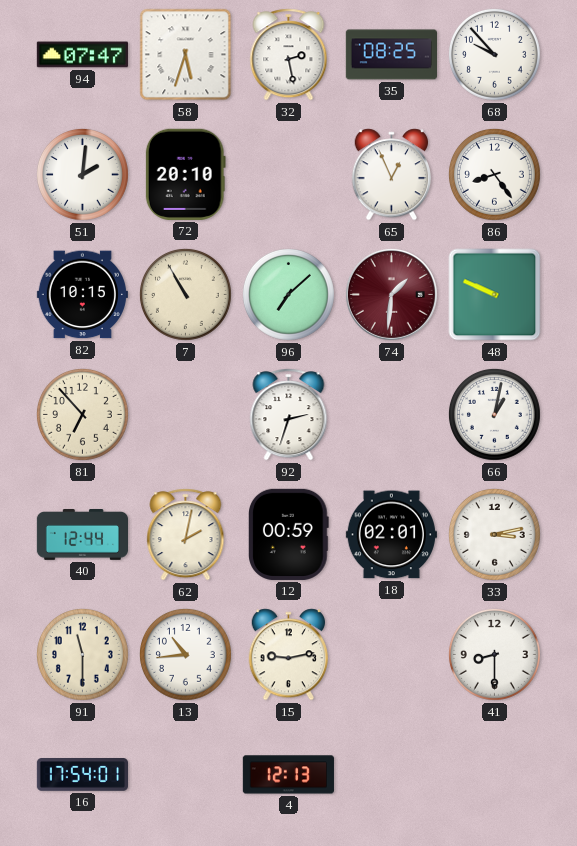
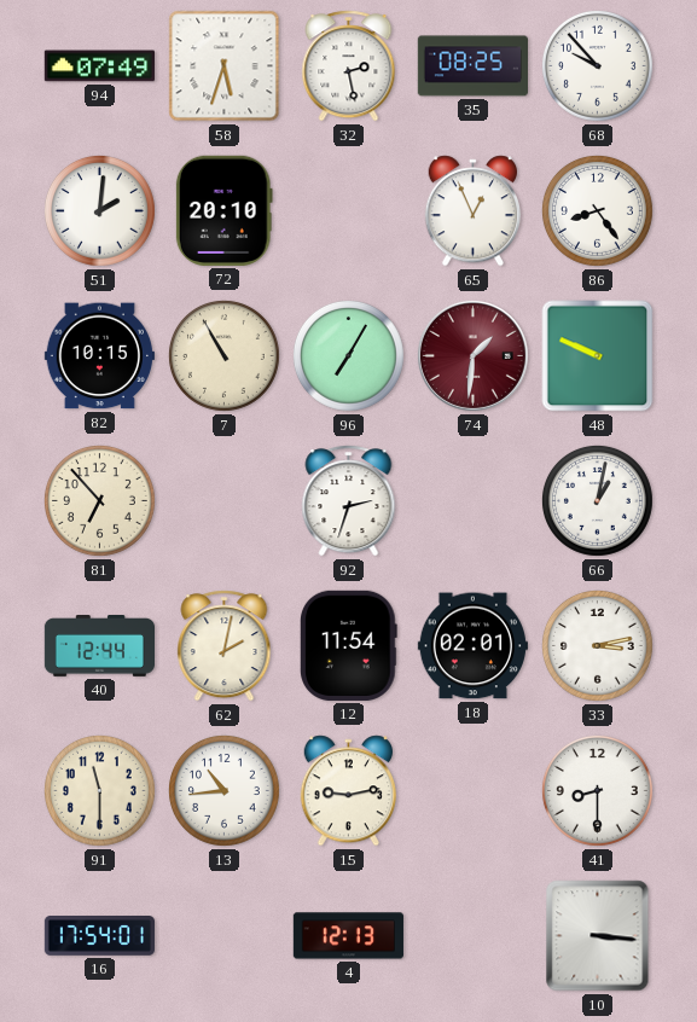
94: 07:47 -> 07:49
96: 7:08 -> 7:05
12: 00:59 -> 11:54
10: none -> 3:16
